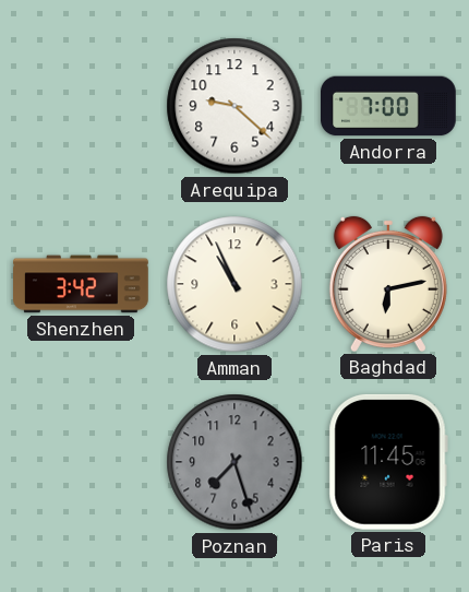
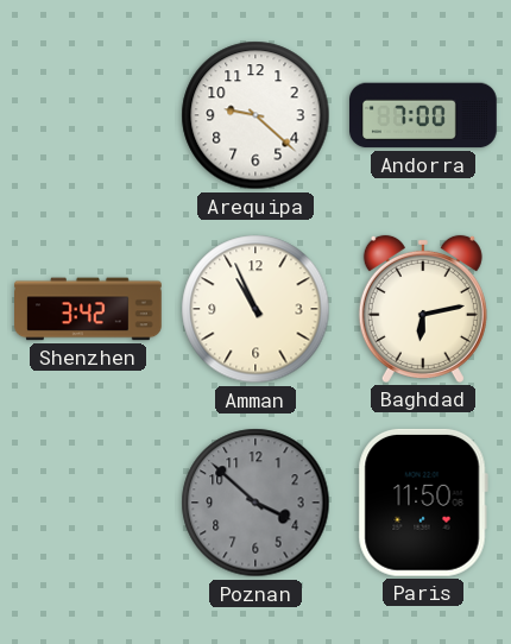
Poznan: 7:27 -> 3:52
Paris: 11:45 -> 11:50
